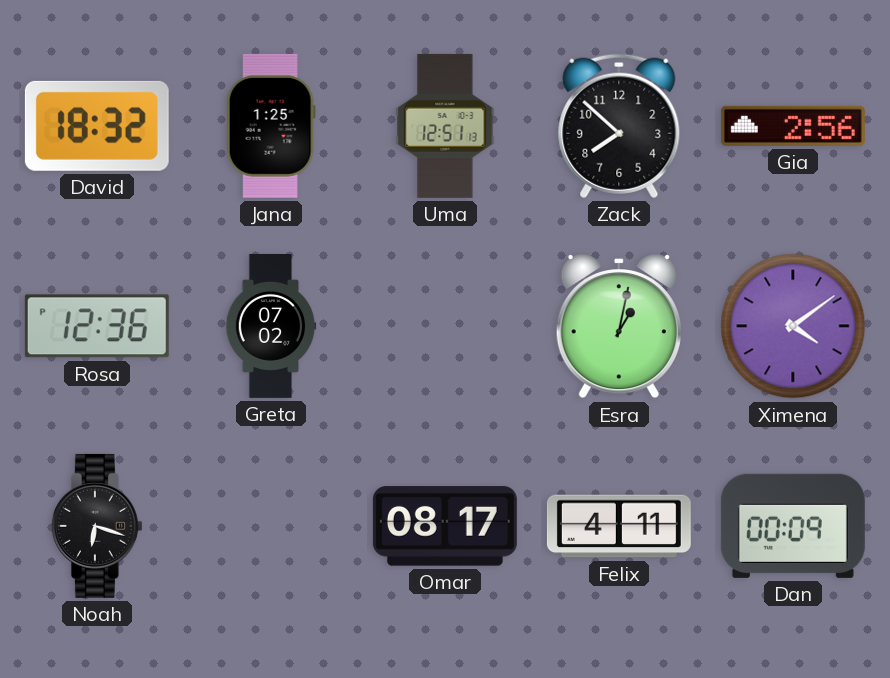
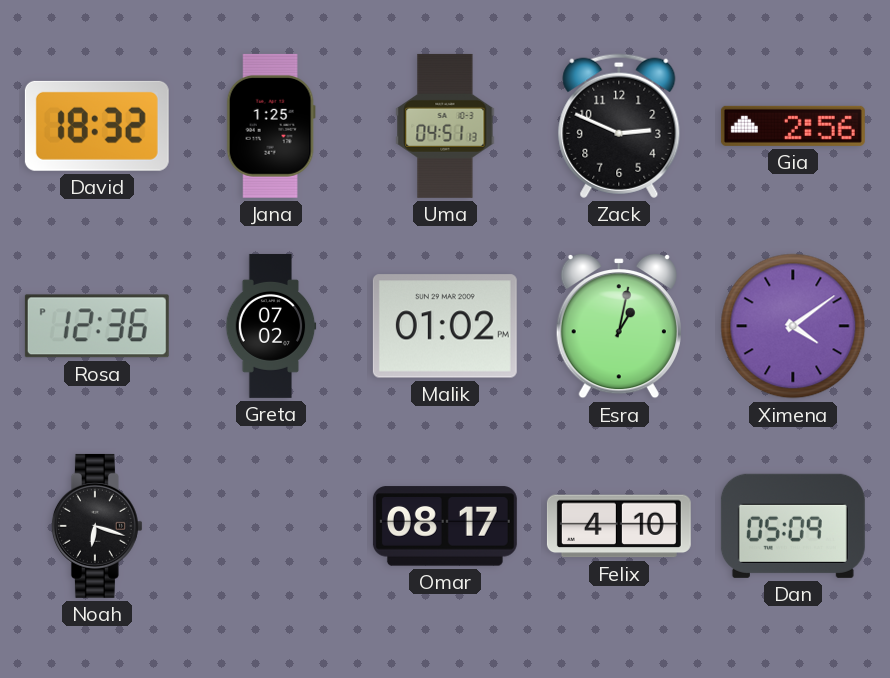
Uma: 12:51 -> 04:51
Zack: 7:52 -> 2:49
Malik: none -> 01:02
Felix: 4:11 -> 4:10
Dan: 00:09 -> 05:09
